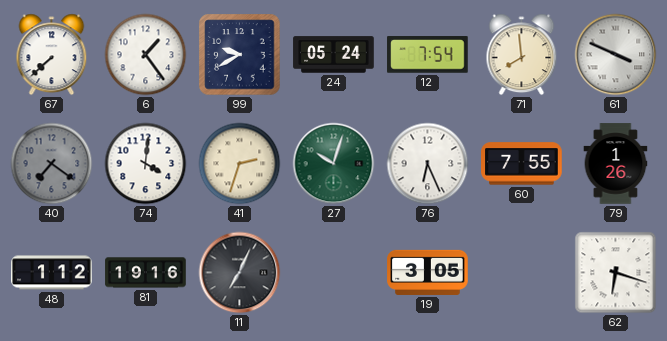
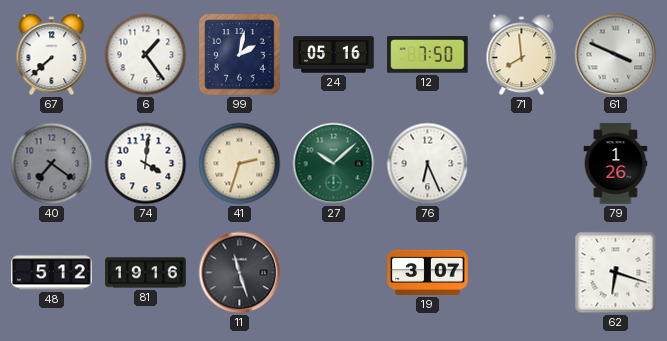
99: 9:40 -> 2:02
24: 05:24 -> 05:16
12: 7:54 -> 7:50
27: 10:03 -> 10:08
60: 7:55 -> none
48: 1:12 -> 5:12
11: 7:04 -> 11:27
19: 3:05 -> 3:07
